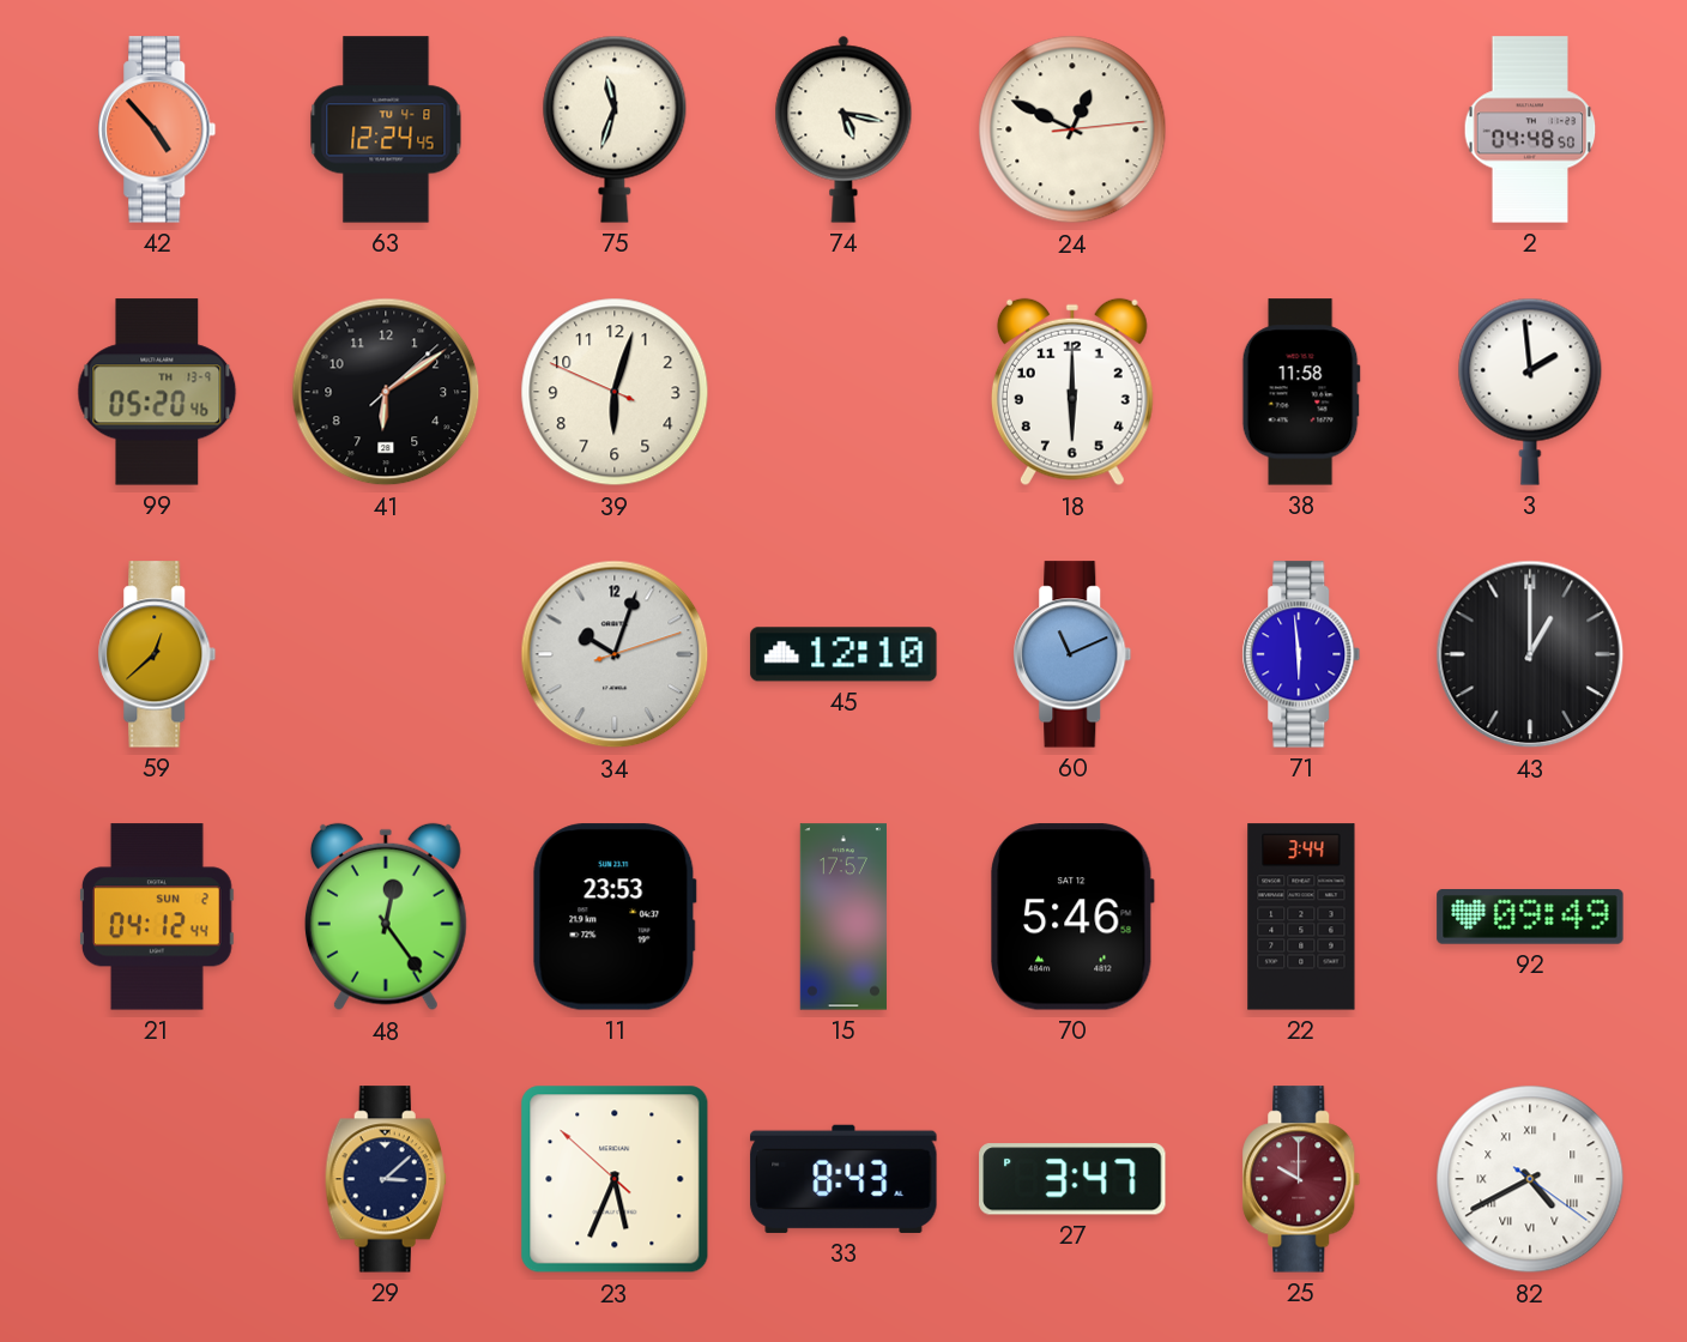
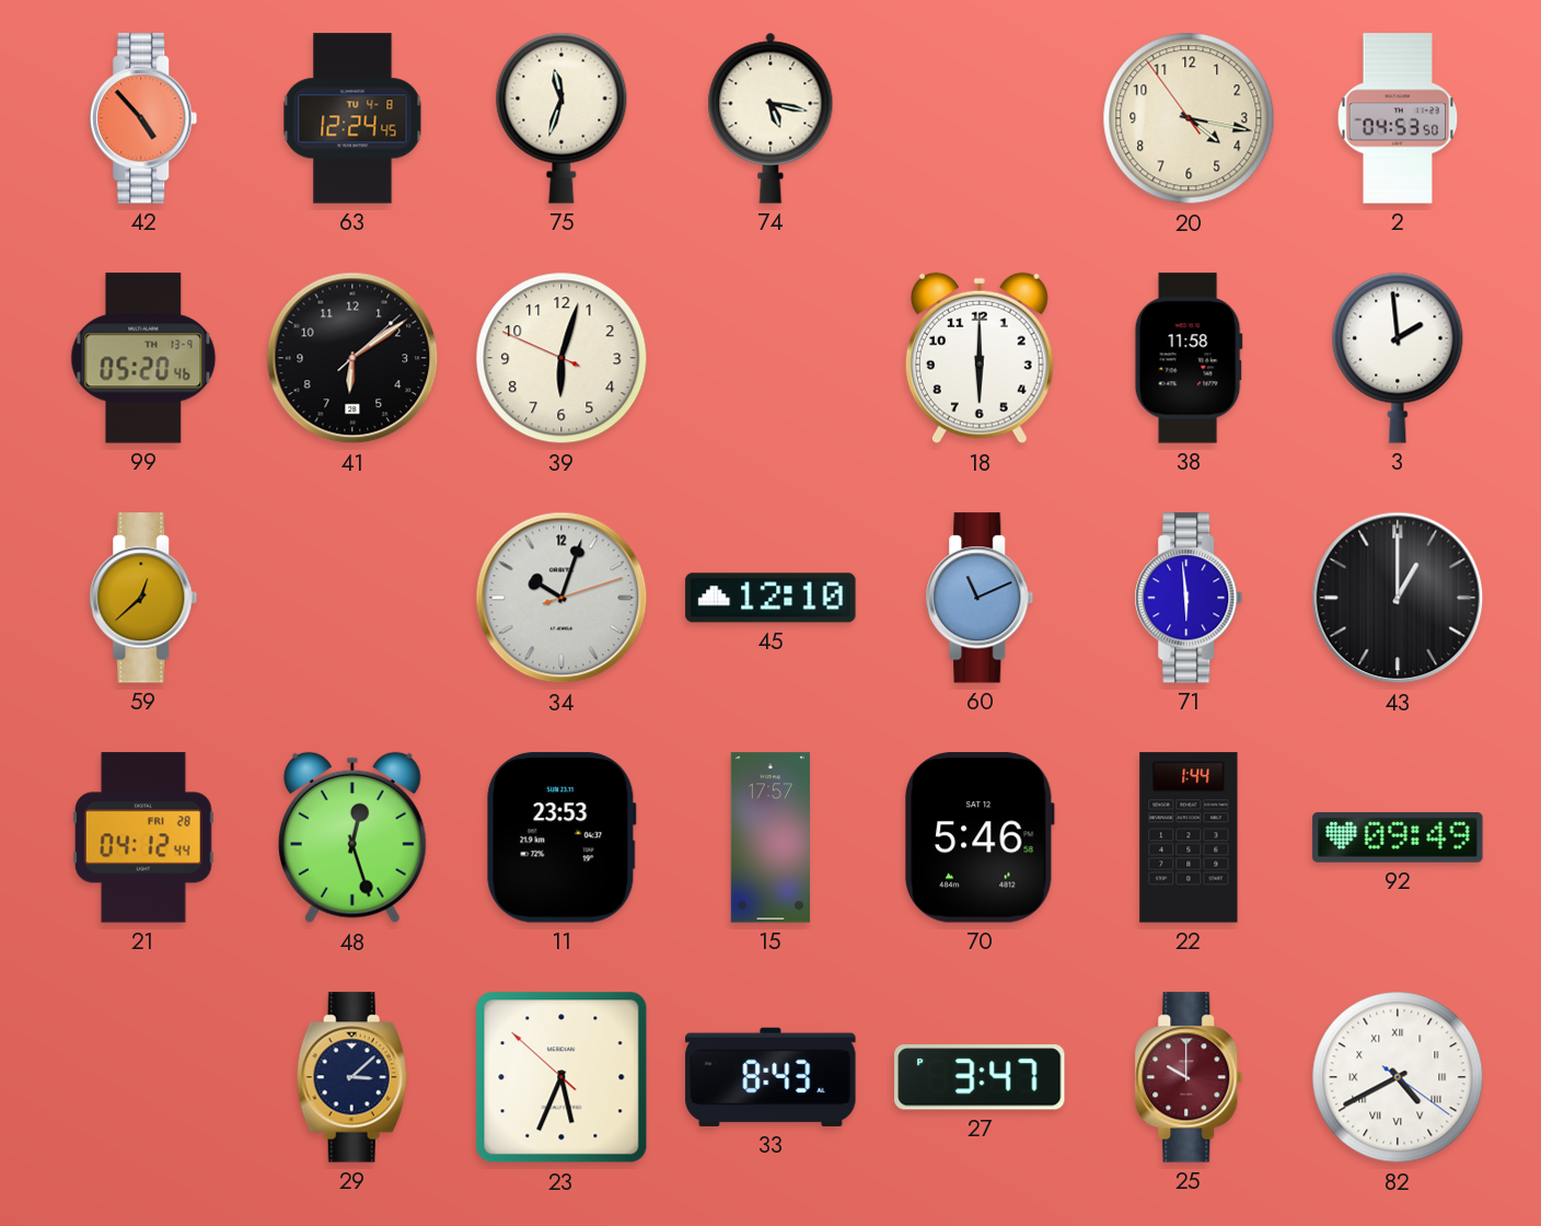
24: 12:49 -> none
20: none -> 4:16
2: 04:48 -> 04:53
21 date: SUN 2 -> FRI 28
48: 12:24 -> 12:27
22: 3:44 -> 1:44
